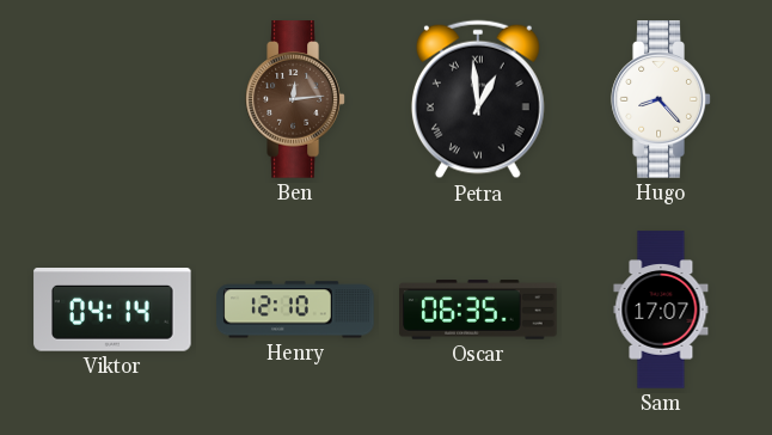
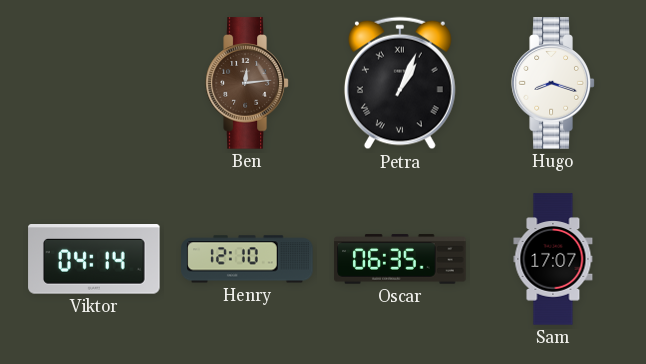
Petra: 12:59 -> 1:04
Hugo: 8:23 -> 8:18
